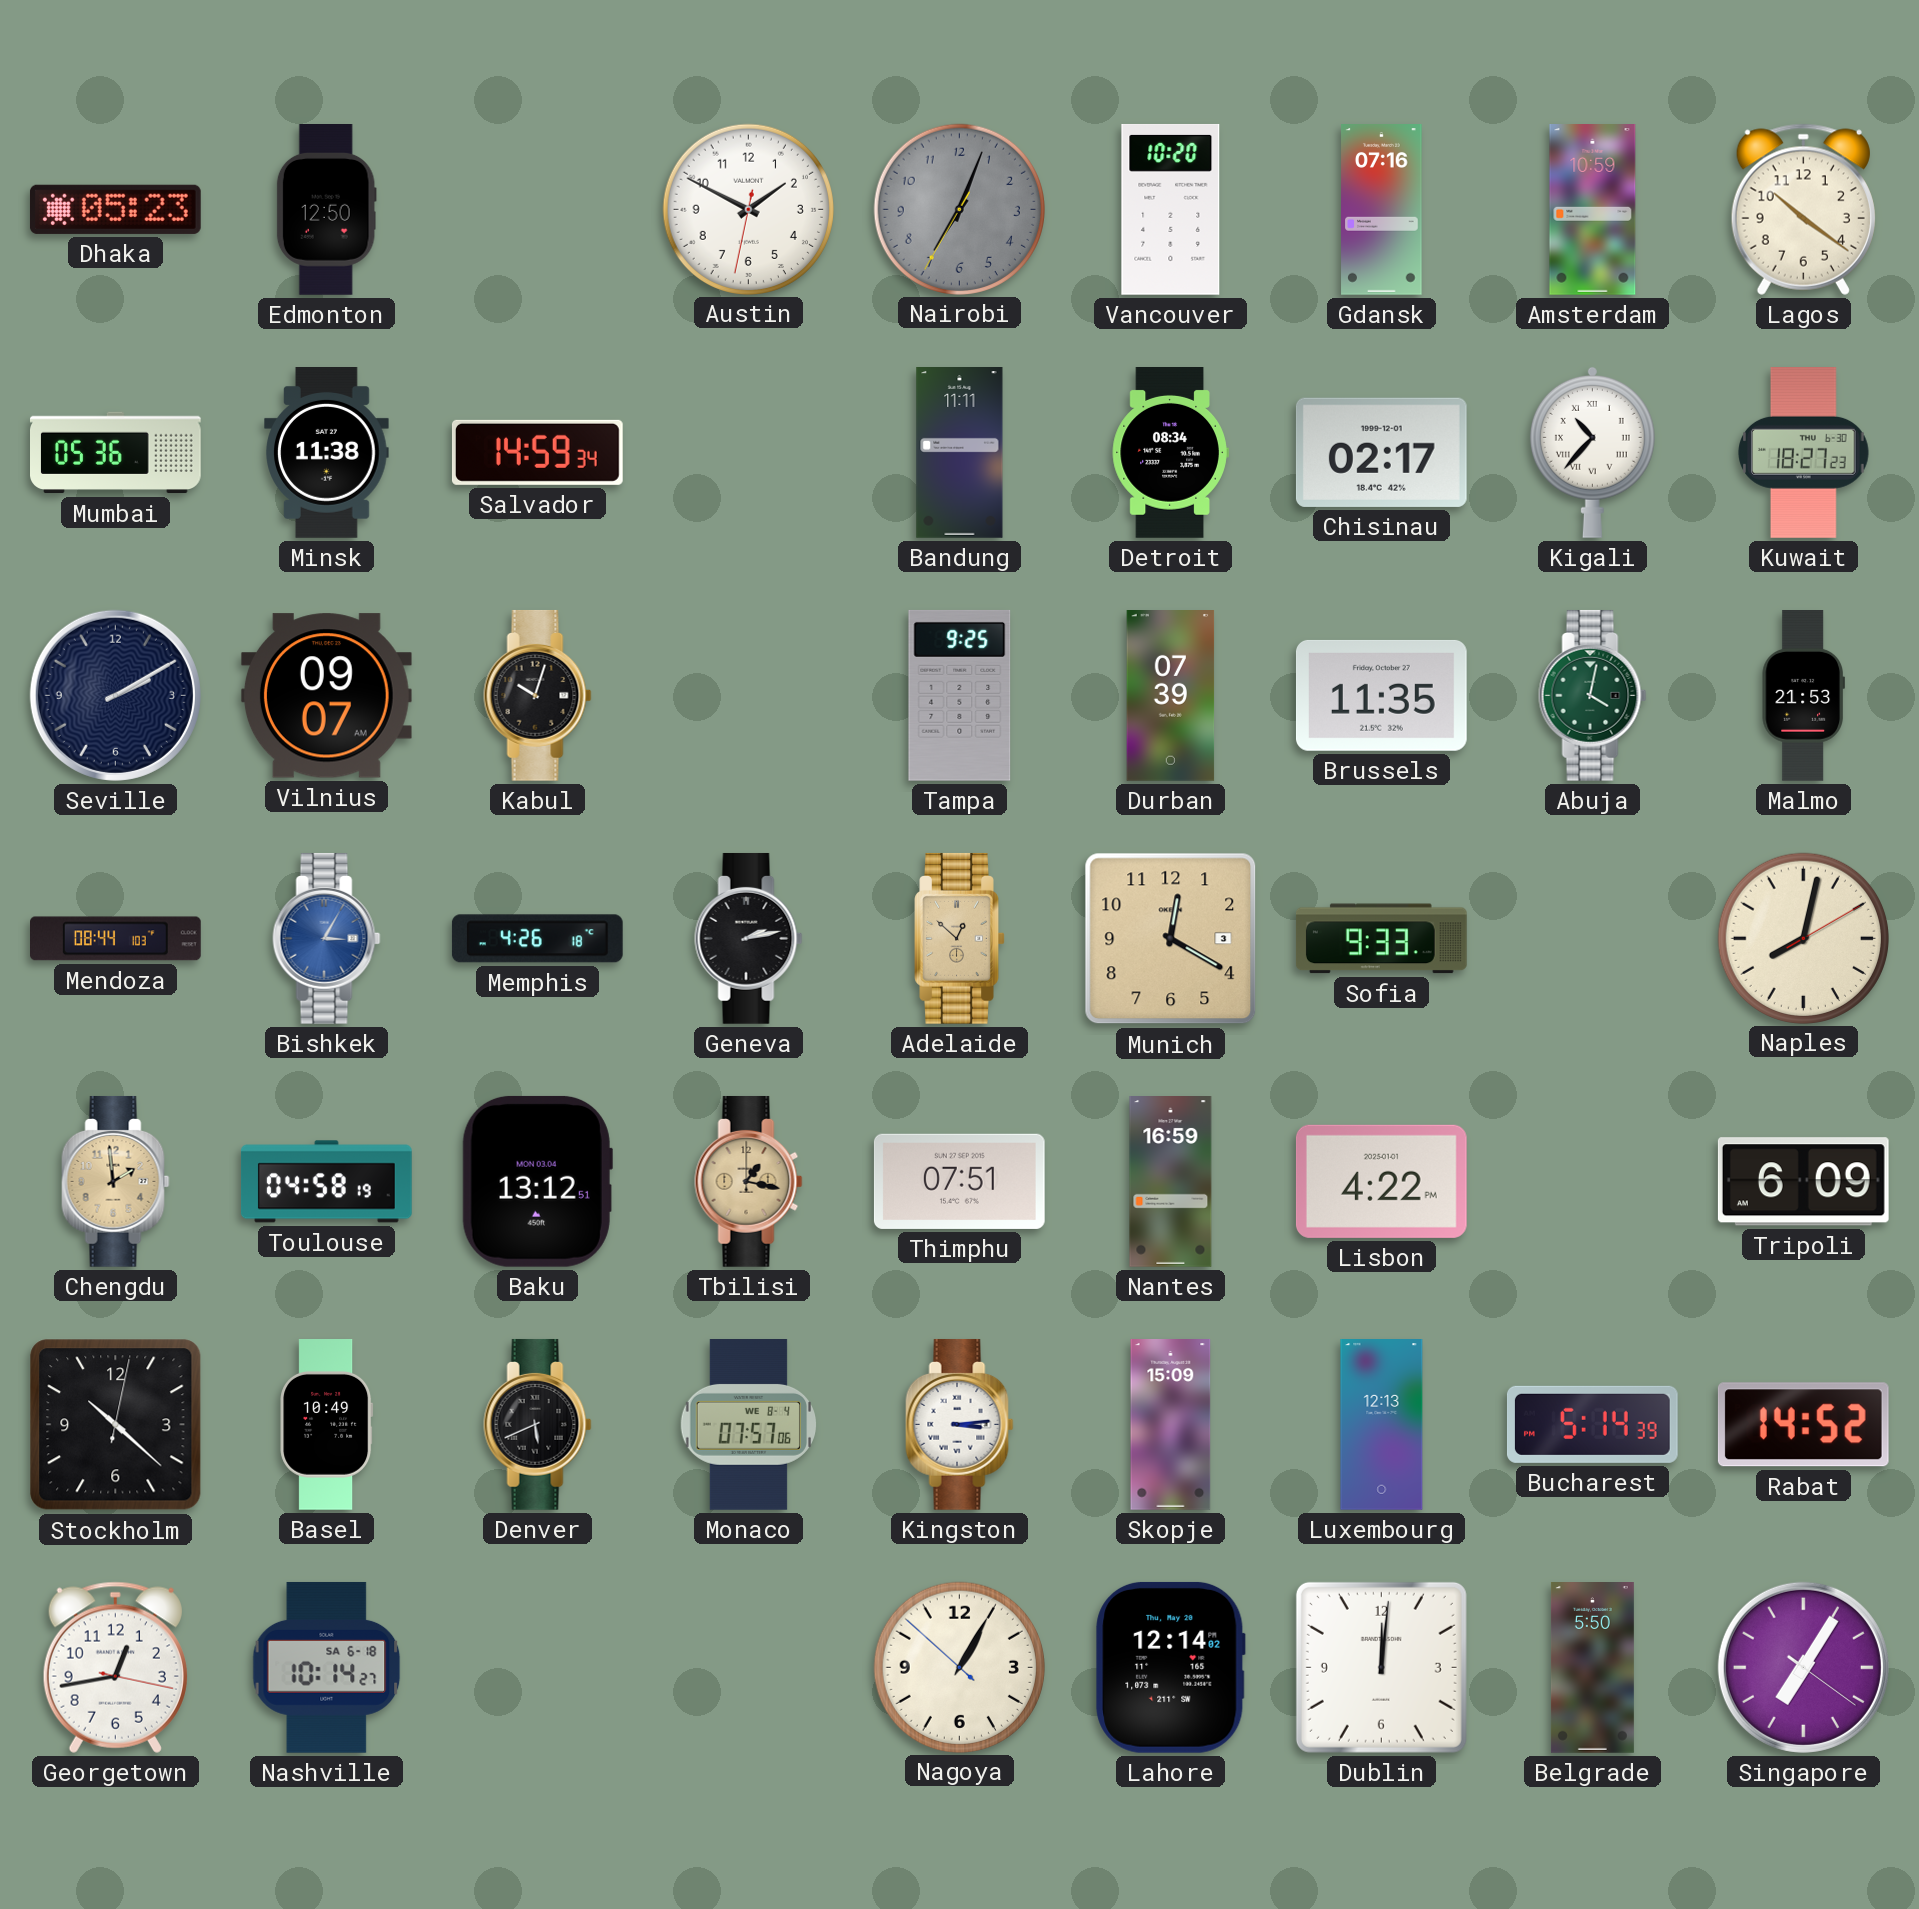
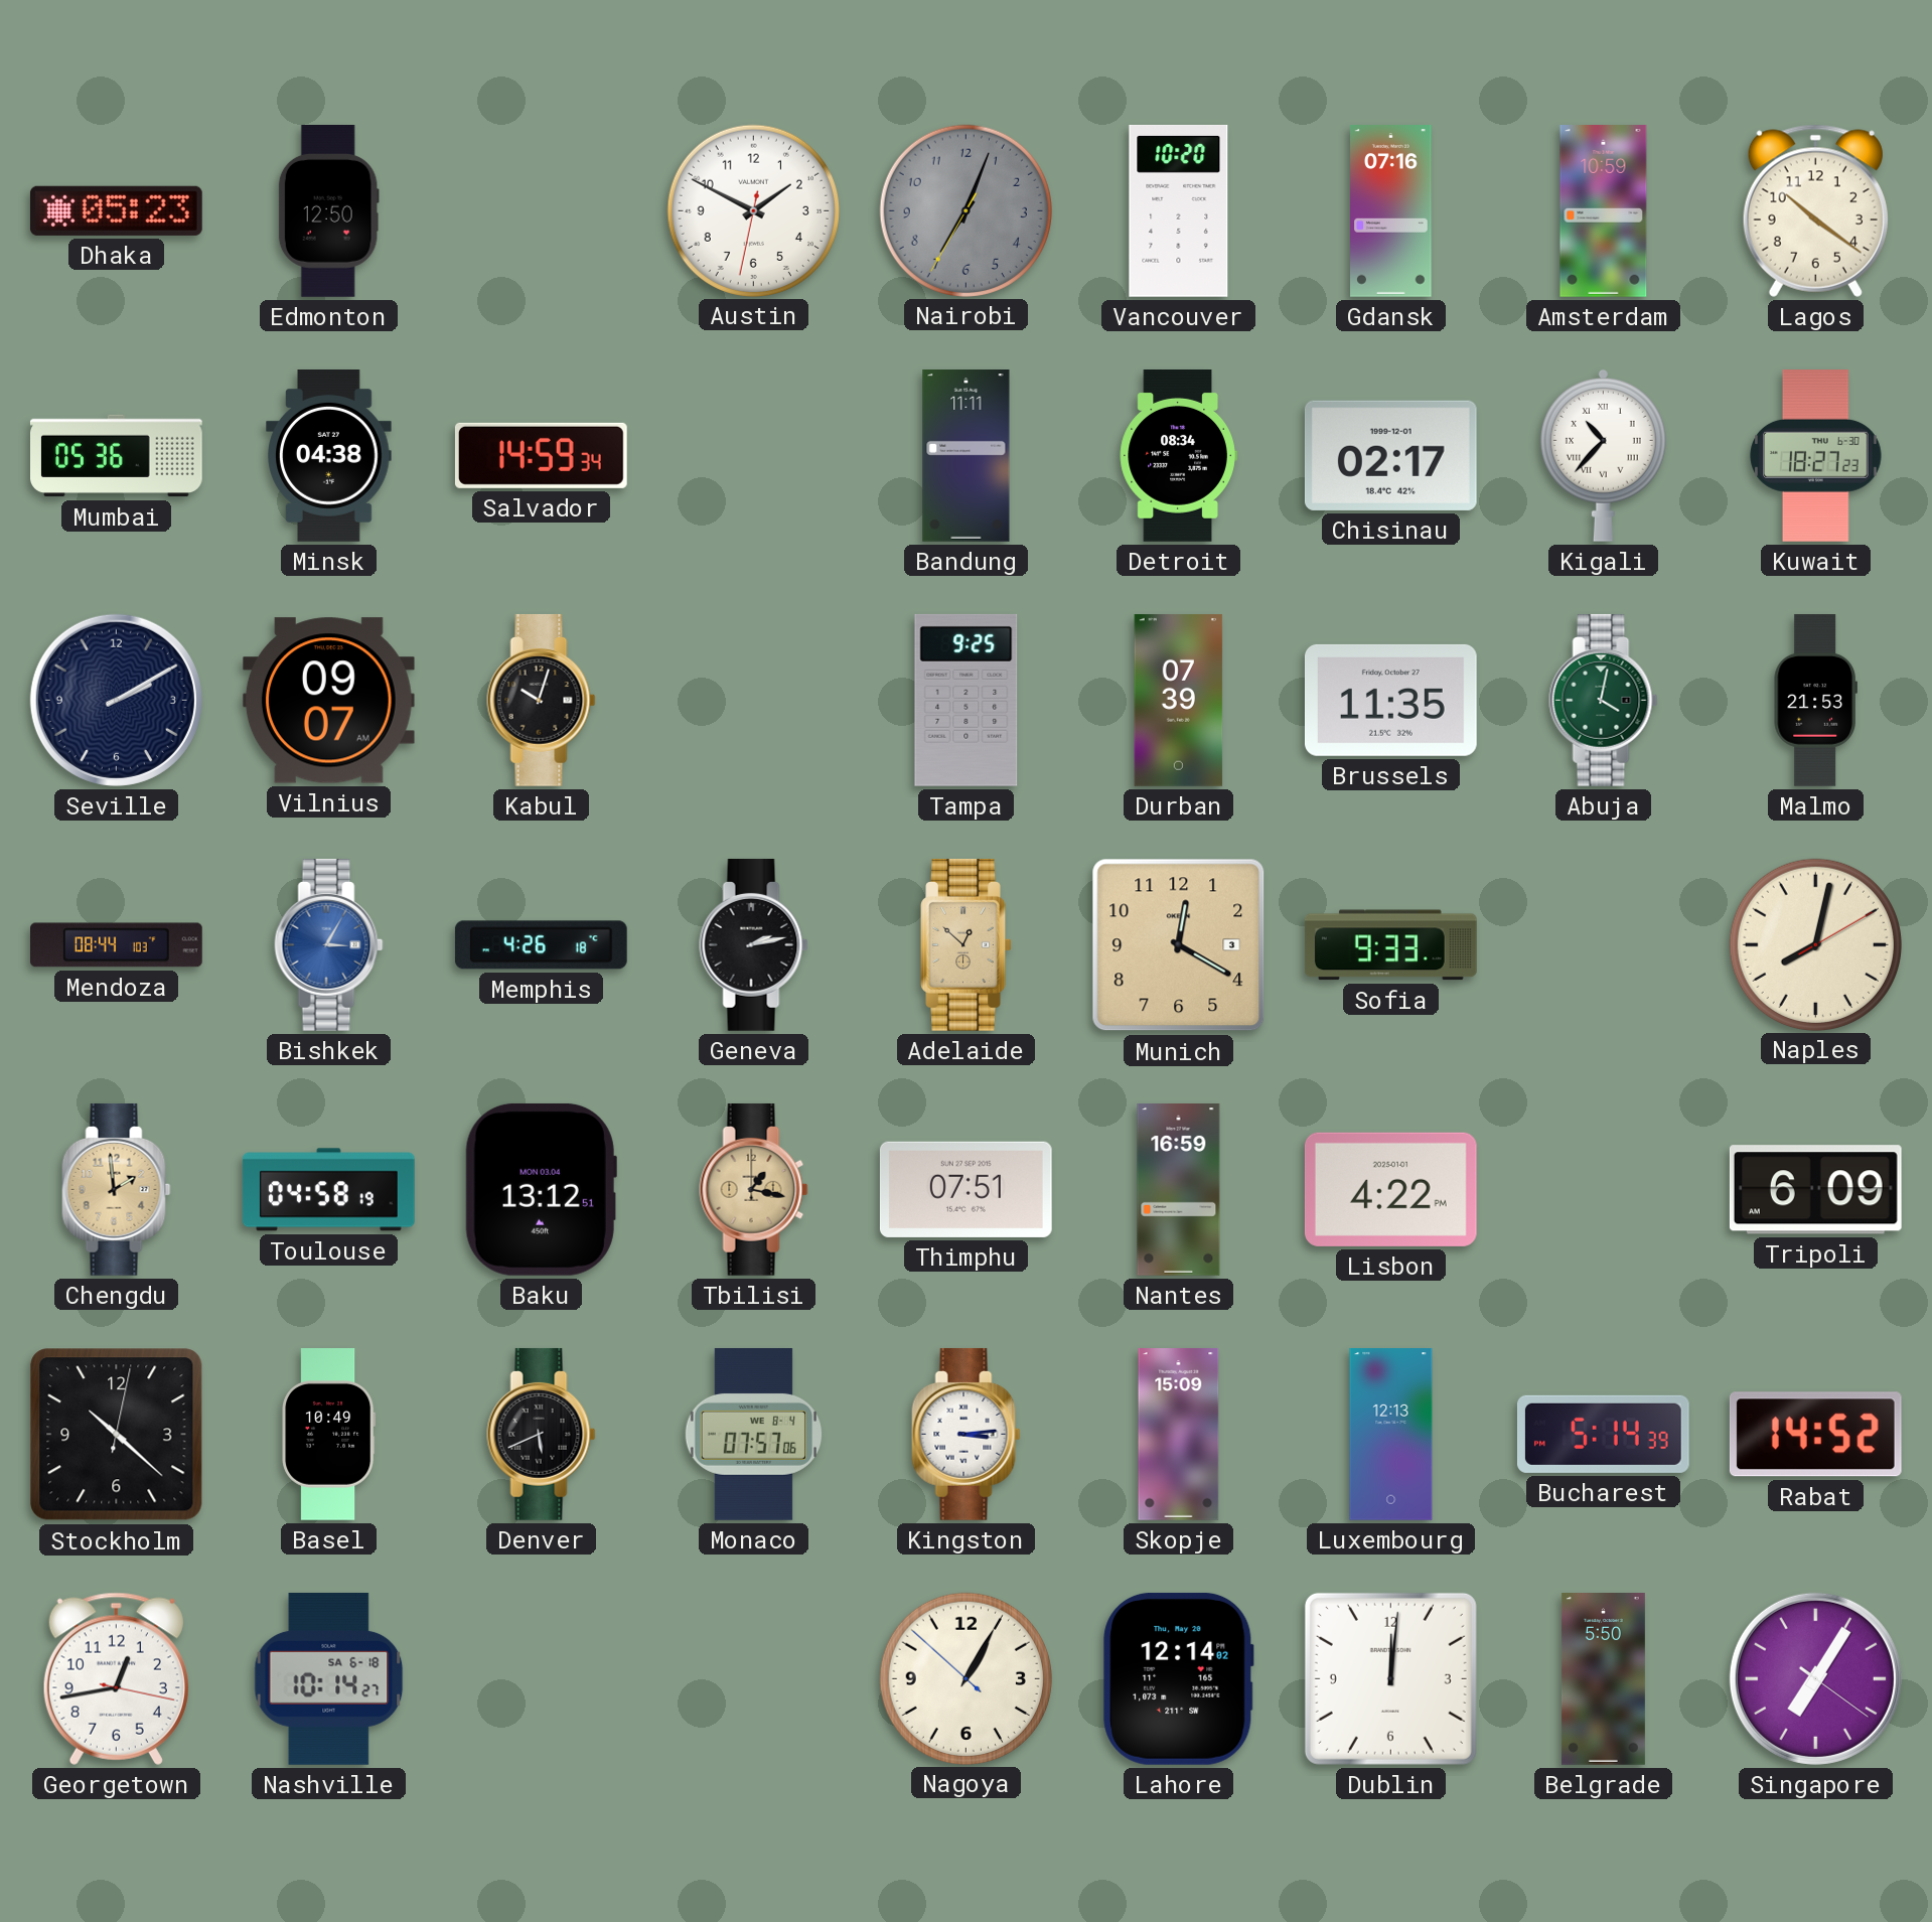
Minsk: 11:38 -> 04:38
